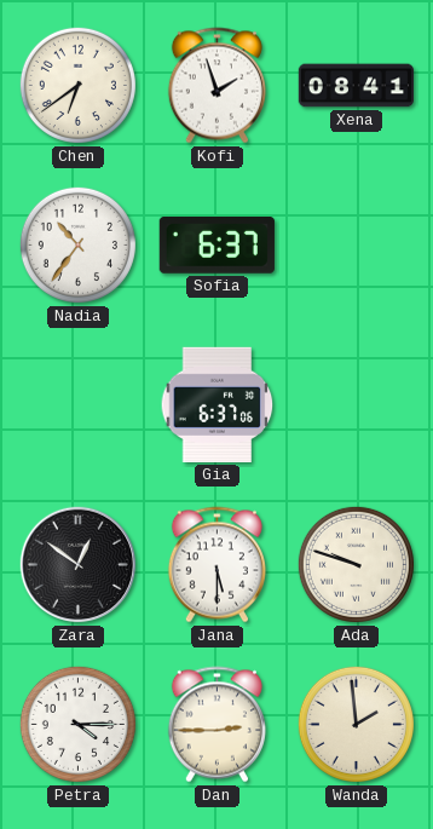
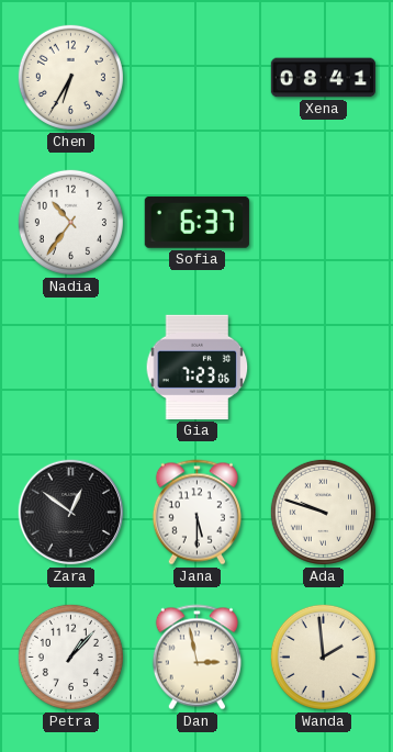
Chen: 6:39 -> 6:35
Kofi: 1:57 -> none
Gia: 6:37 -> 7:23
Petra: 4:15 -> 1:07
Dan: 2:45 -> 2:58
